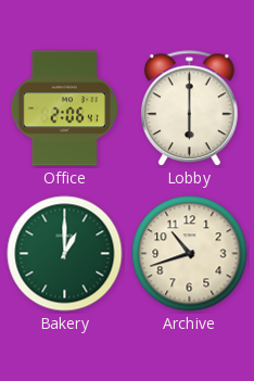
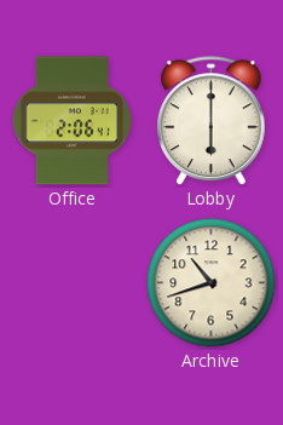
Bakery: 1:00 -> none
